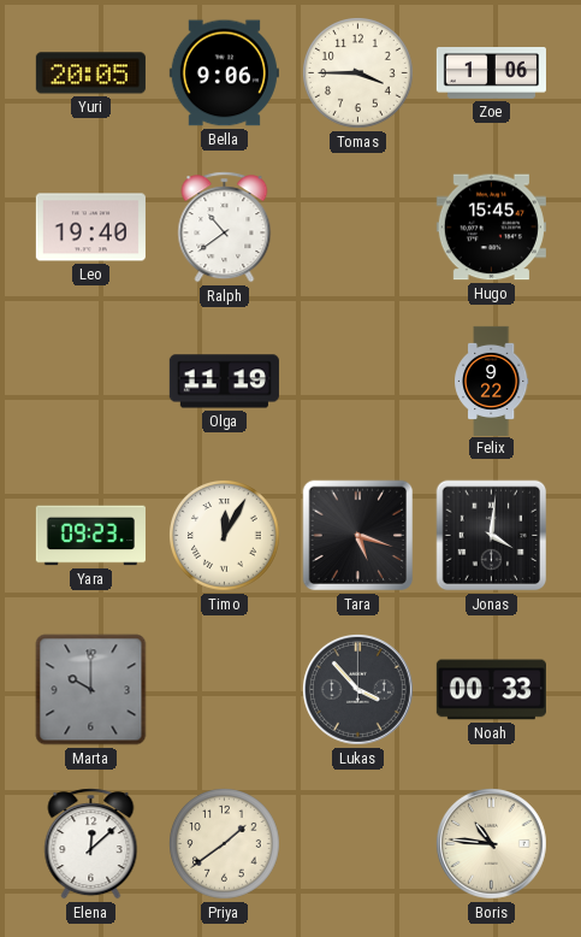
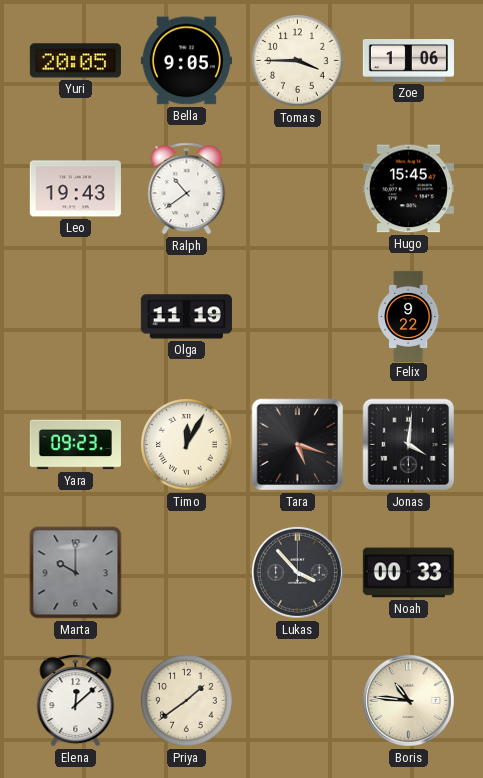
Bella: 9:06 -> 9:05
Leo: 19:40 -> 19:43
